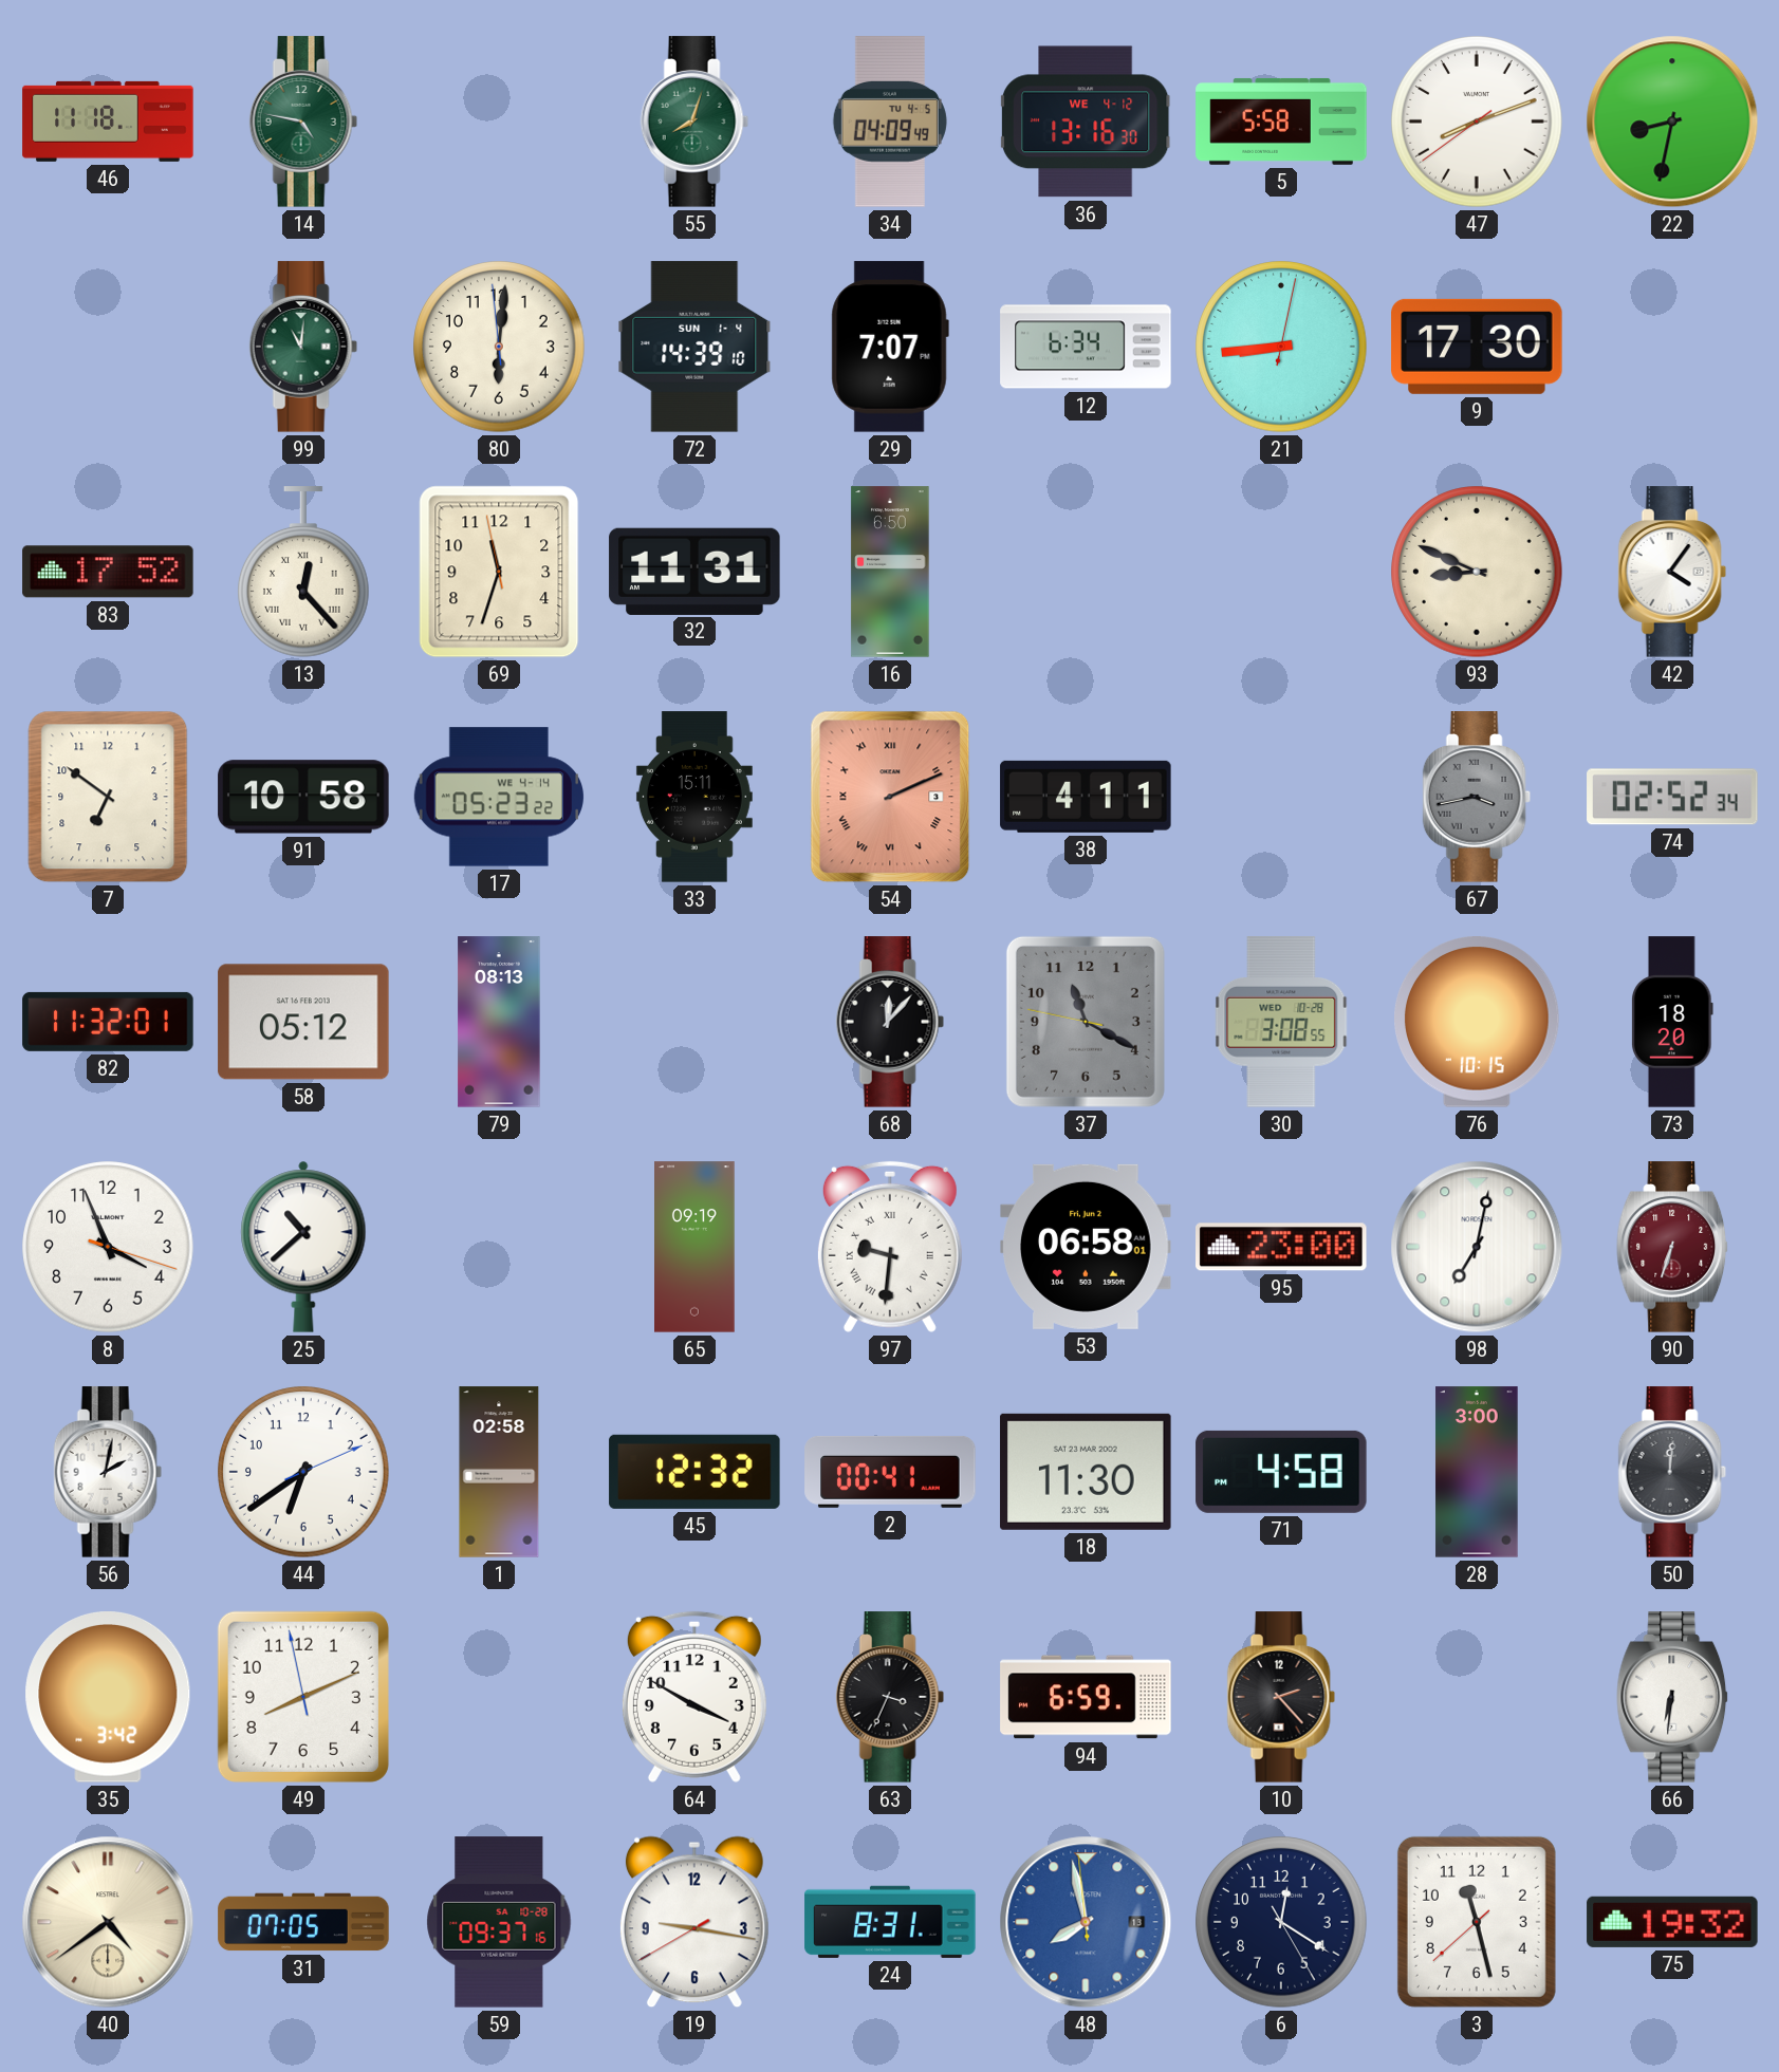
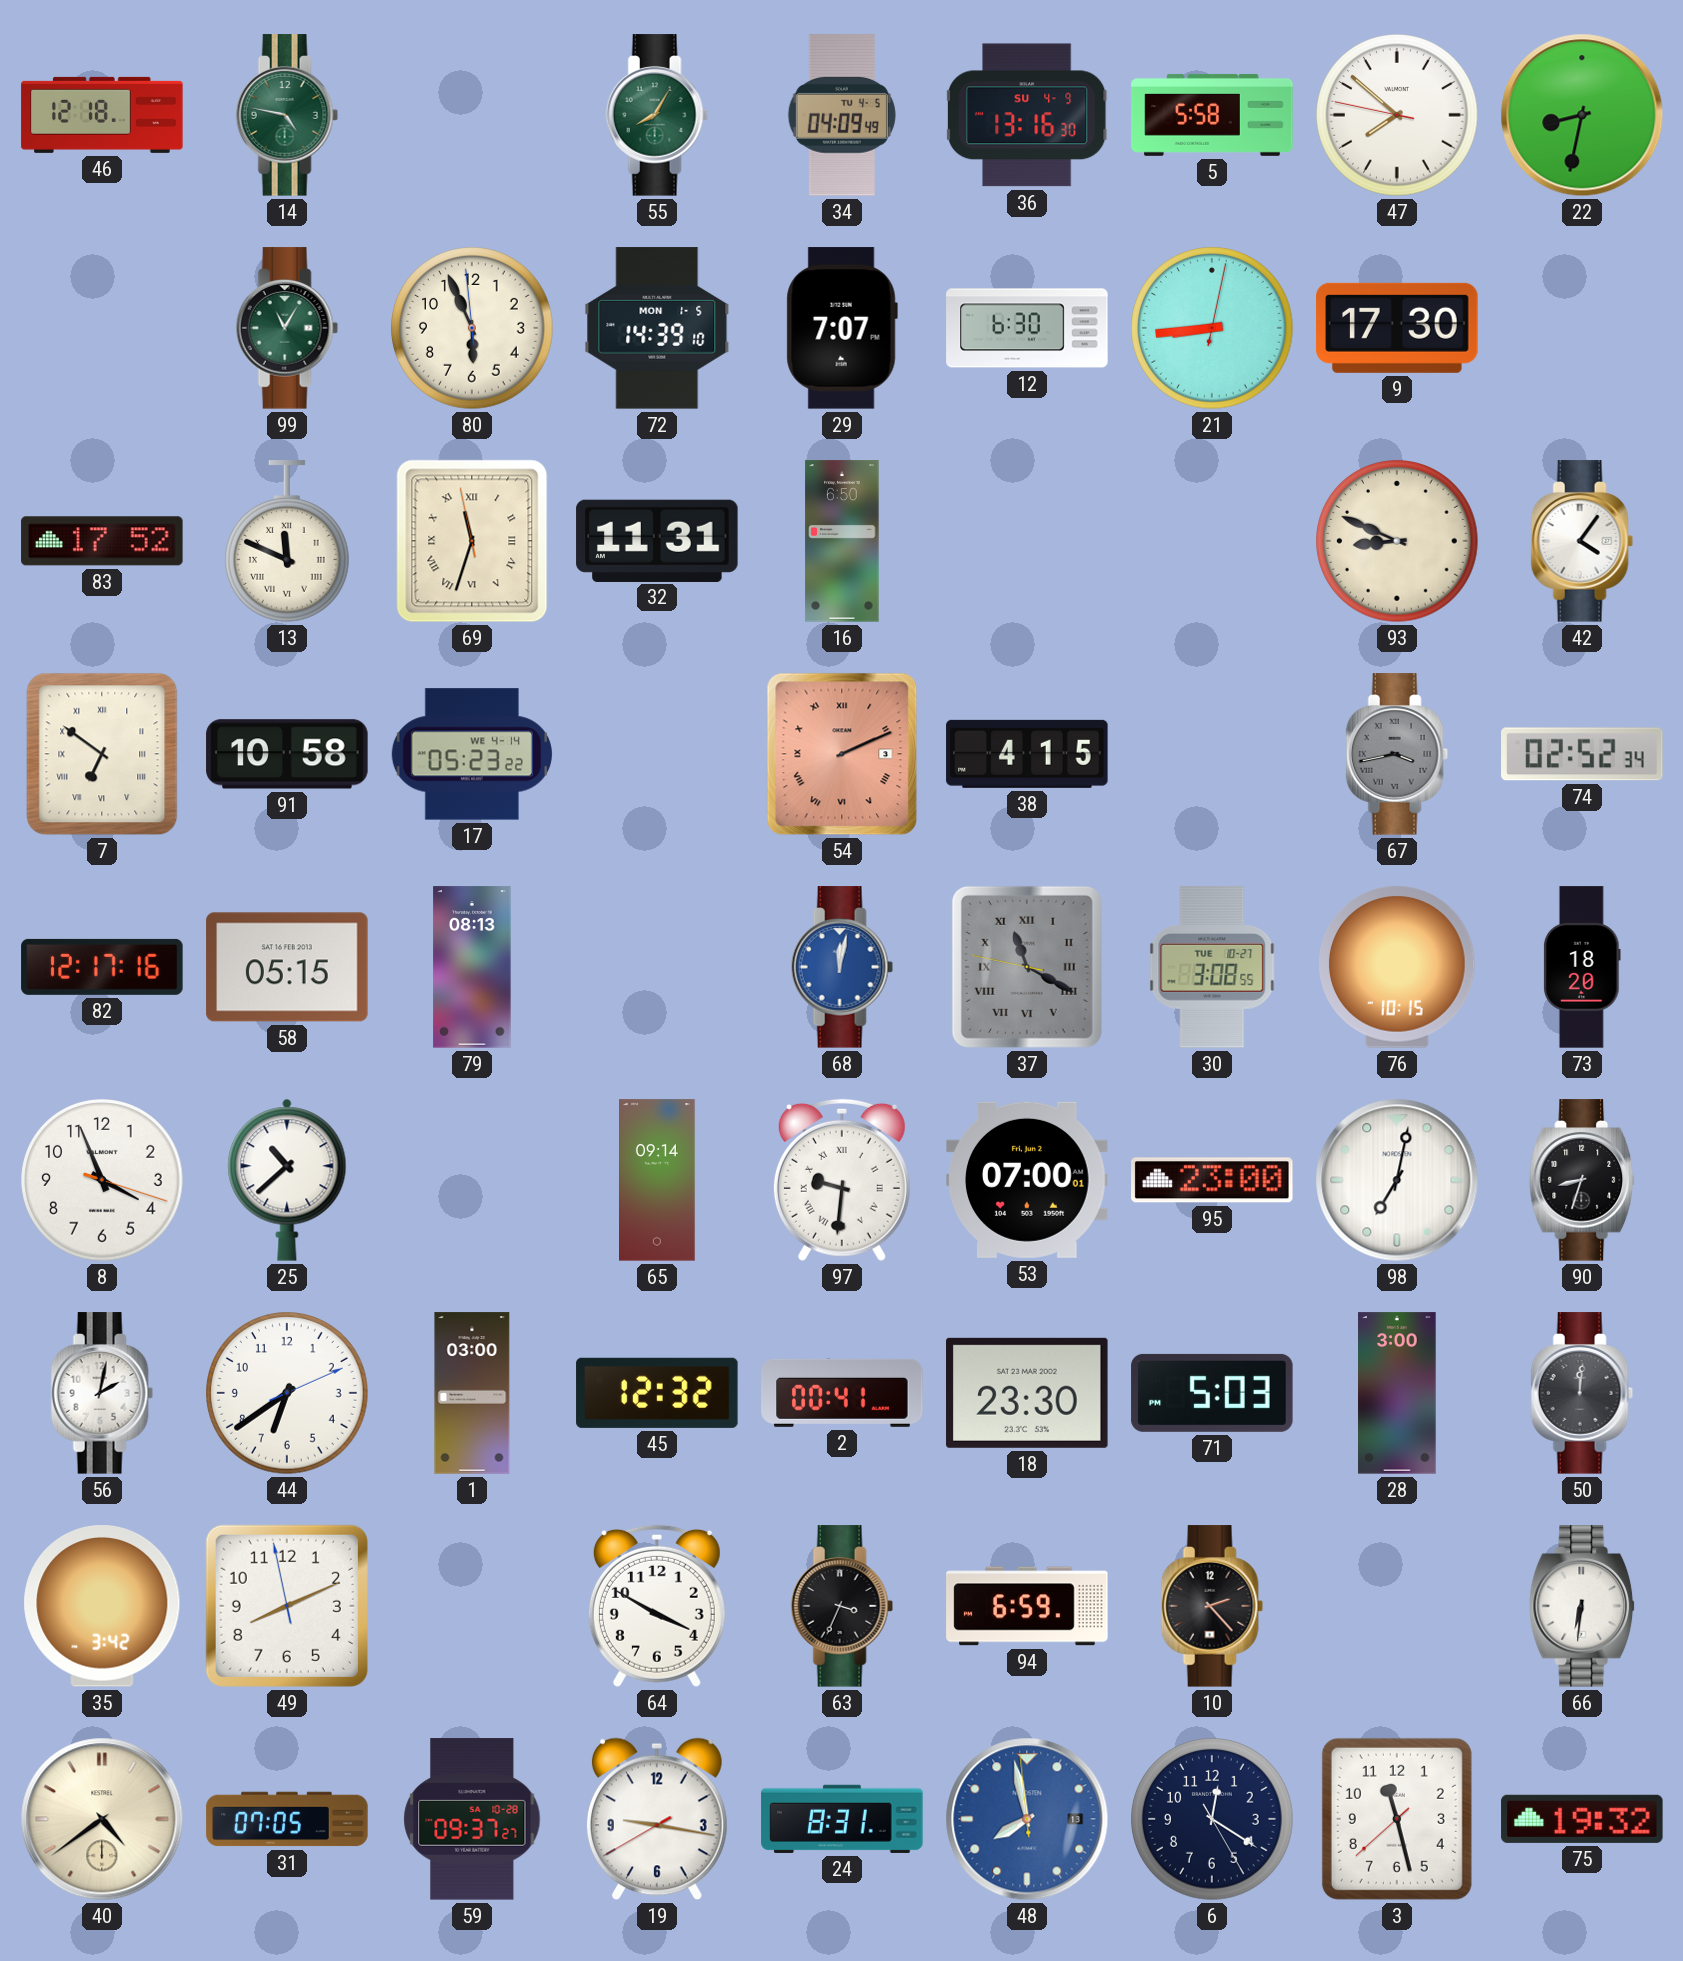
46: 11:18 -> 12:18
55: 8:03 -> 8:05
36 date: WE 4-12 -> SU 4-9
47: 8:11 -> 7:51
99: 11:01 -> 11:05
80: 6:00 -> 5:55
72 date: SUN 1-4 -> MON 1-5
12: 6:34 -> 6:30
13: 12:23 -> 11:49
69 numerals: Arabic -> Roman
7 numerals: Arabic -> Roman
33: 15:11 -> none
38: 4:11 -> 4:15
82: 11:32 -> 12:17
58: 05:12 -> 05:15
68: 12:07 -> 12:02
68 dial: black -> blue
37 numerals: Arabic -> Roman
30 date: WED 10-28 -> TUE 10-27
65: 09:19 -> 09:14
53: 06:58 -> 07:00
90: 6:33 -> 8:33
90 dial: burgundy -> black
1: 02:58 -> 03:00
18: 11:30 -> 23:30
71: 4:58 -> 5:03
59: 09:37:16 -> 09:37:27
